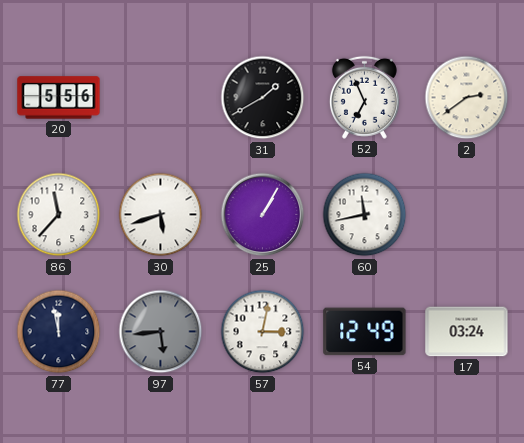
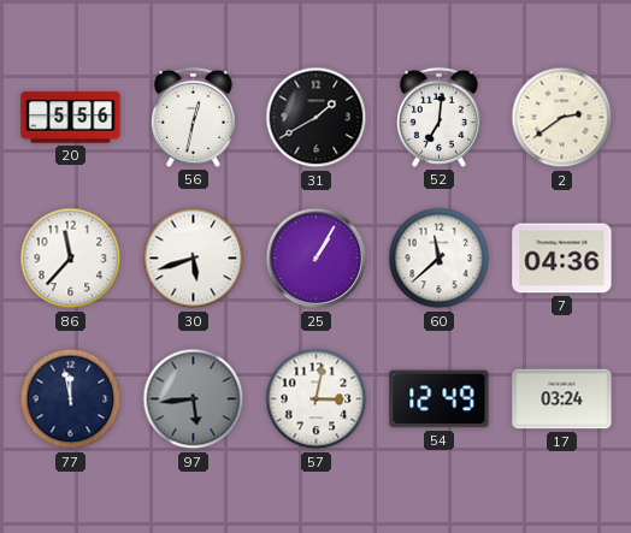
56: none -> 12:32
52: 6:56 -> 7:01
60: 11:43 -> 11:38
7: none -> 04:36
